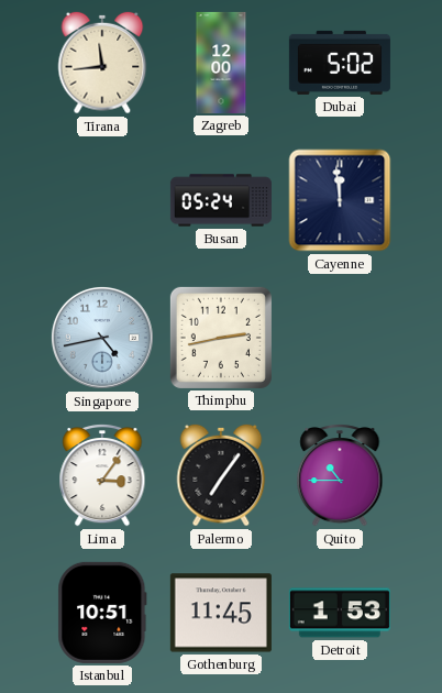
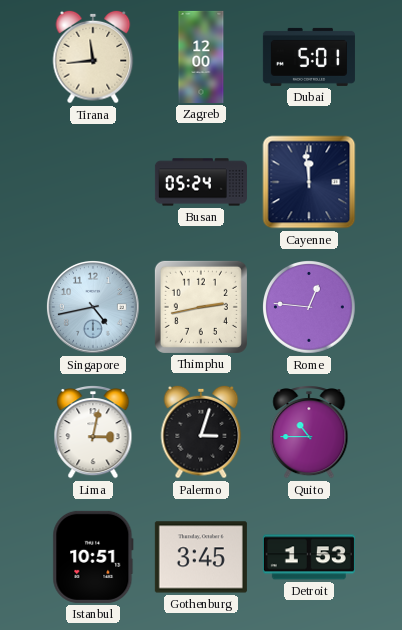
Dubai: 5:02 -> 5:01
Rome: none -> 12:46
Lima: 3:06 -> 3:02
Palermo: 7:06 -> 3:03
Gothenburg: 11:45 -> 3:45
